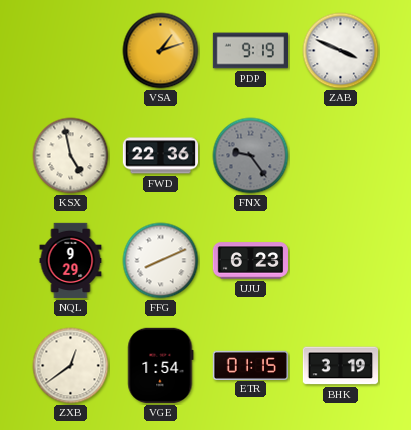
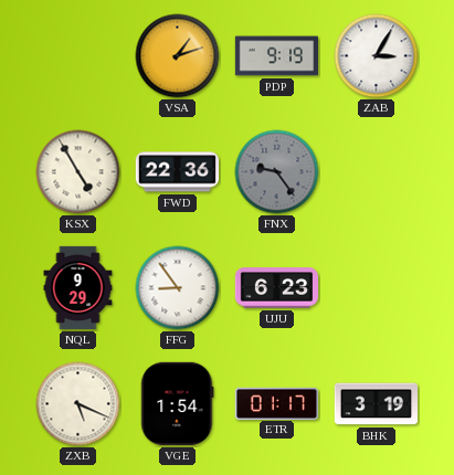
ZAB: 3:49 -> 3:05
KSX: 4:58 -> 4:55
FFG: 8:11 -> 8:54
ZXB: 12:39 -> 5:19
ETR: 01:15 -> 01:17
